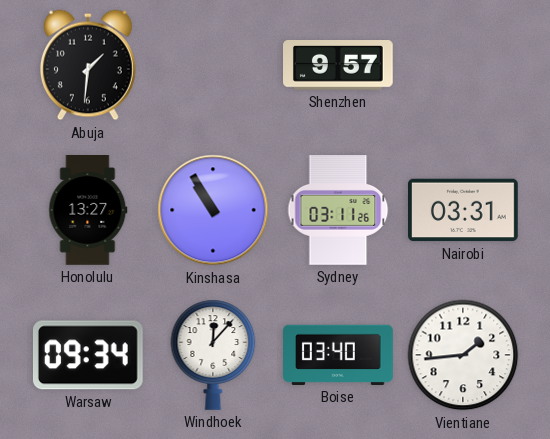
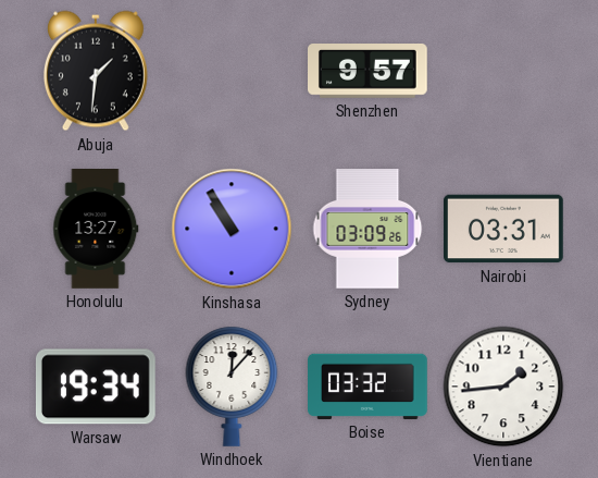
Sydney: 03:11 -> 03:09
Warsaw: 09:34 -> 19:34
Boise: 03:40 -> 03:32
